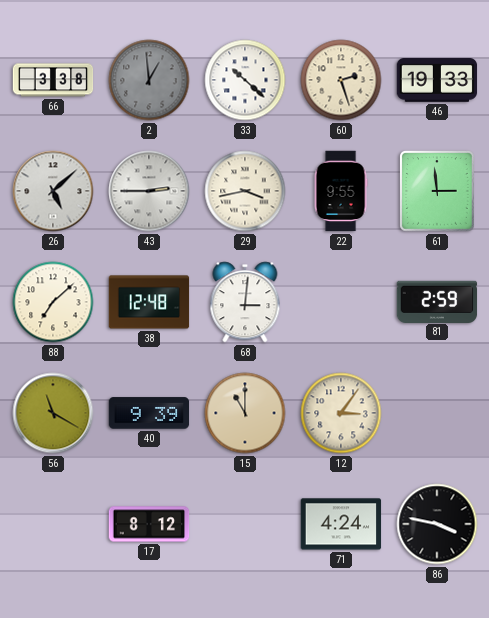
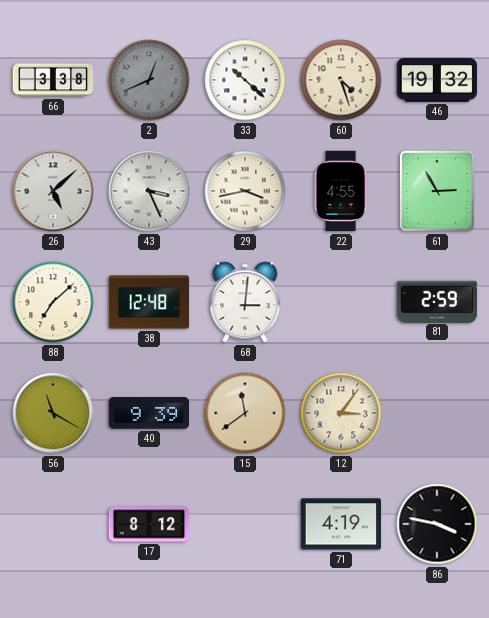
2: 12:59 -> 12:41
60: 2:27 -> 4:27
46: 19:33 -> 19:32
43: 2:45 -> 3:26
22: 9:55 -> 4:55
61: 2:59 -> 2:55
15: 11:00 -> 11:39
71: 4:24 -> 4:19
